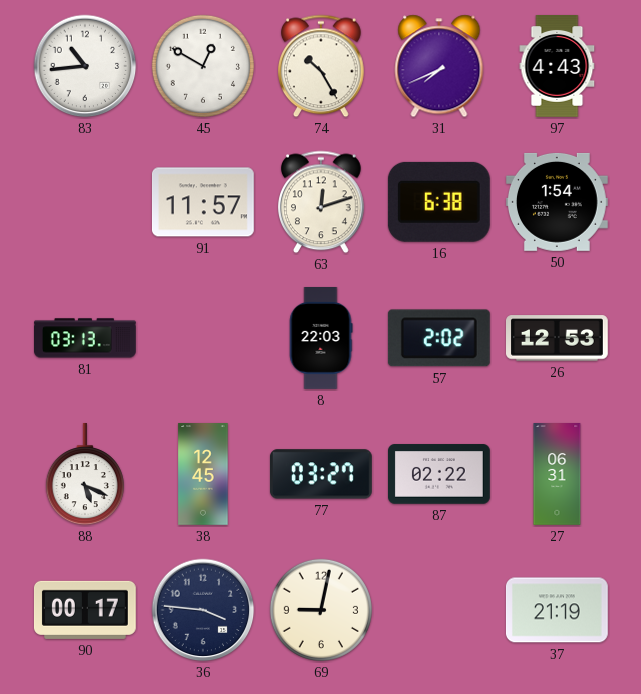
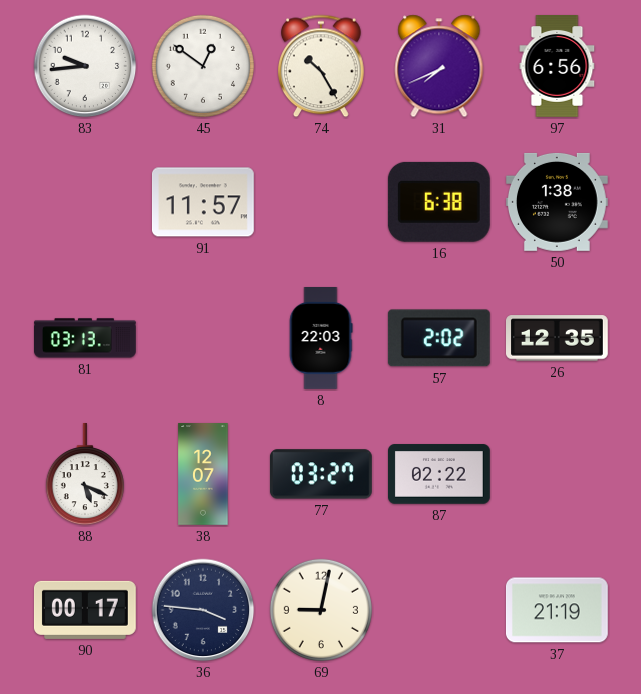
83: 10:44 -> 9:44
45: 12:50 -> 12:51
97: 4:43 -> 6:56
63: 12:12 -> none
50: 1:54 -> 1:38
26: 12:53 -> 12:35
38: 12:45 -> 12:07
27: 06:31 -> none
